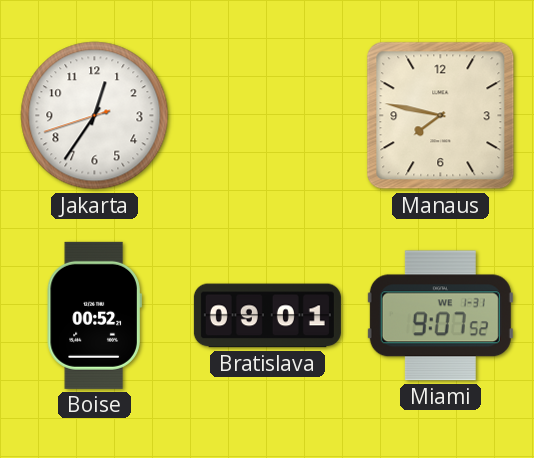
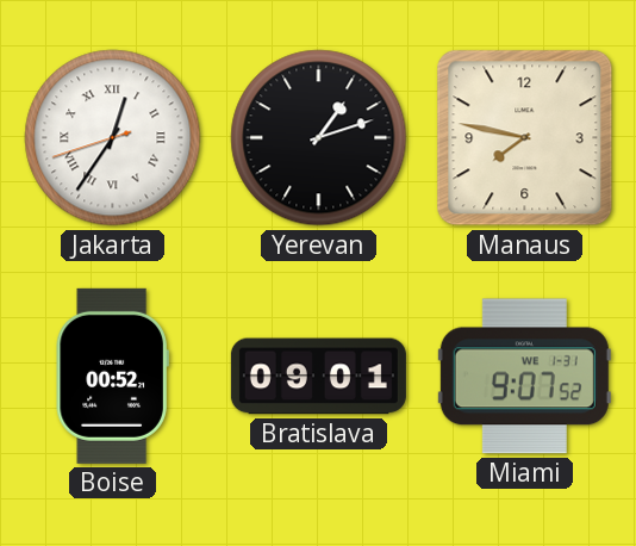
Jakarta numerals: Arabic -> Roman
Yerevan: none -> 1:12
